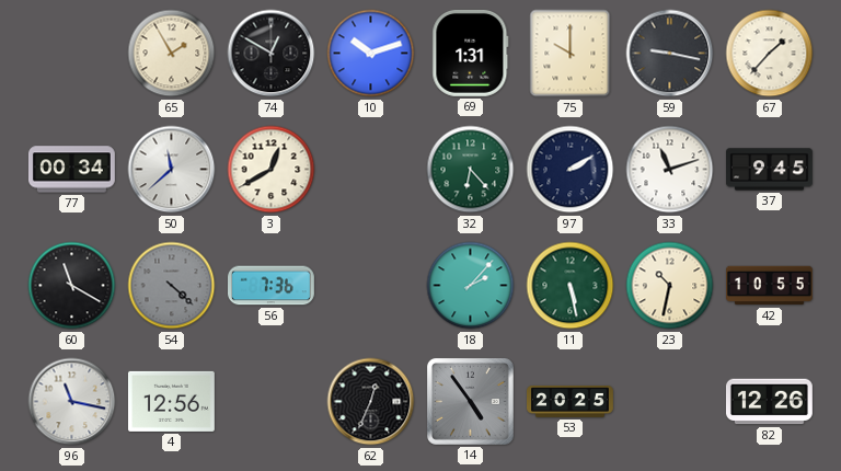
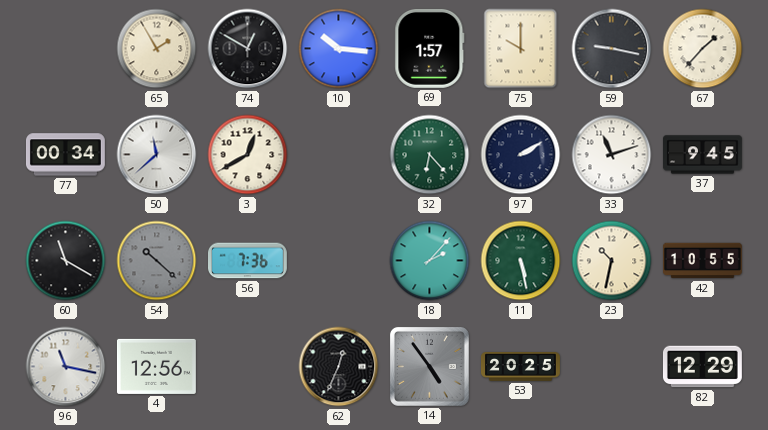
10: 10:12 -> 10:16
69: 1:31 -> 1:57
54: 4:22 -> 10:22
82: 12:26 -> 12:29
